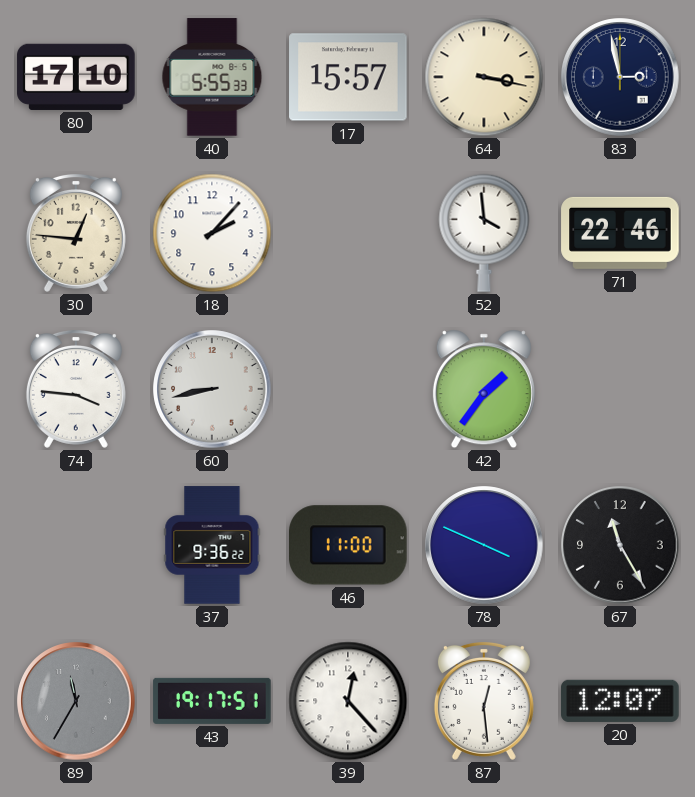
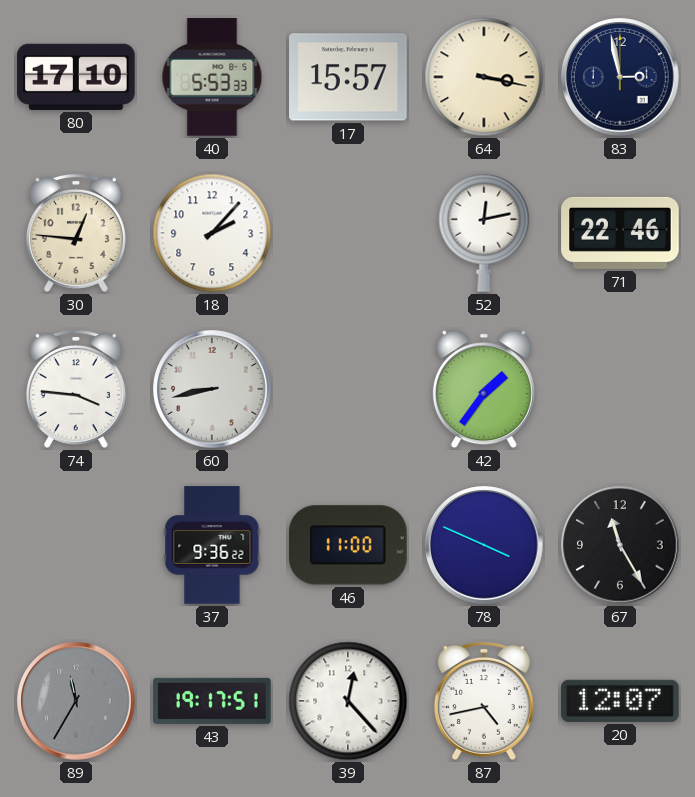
40: 5:55 -> 5:53
52: 3:59 -> 12:13
87: 12:29 -> 4:43
